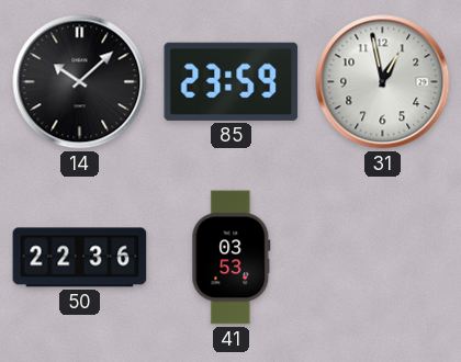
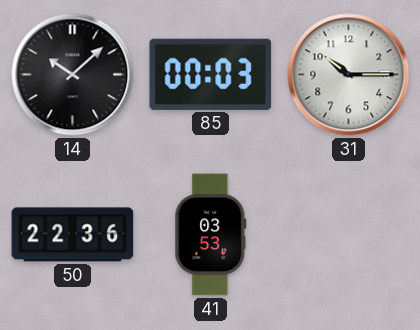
85: 23:59 -> 00:03
31: 12:58 -> 10:15
